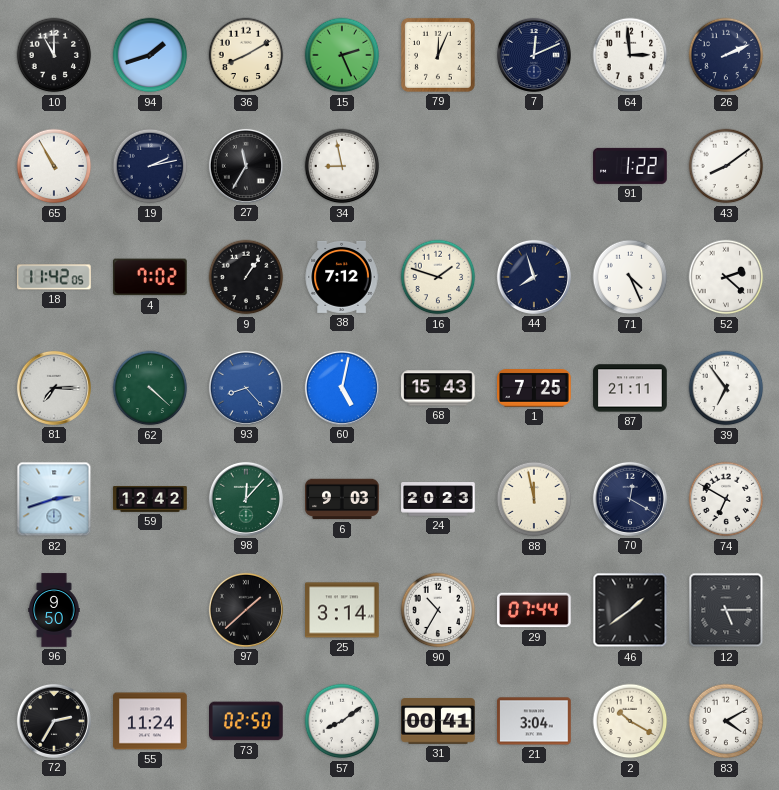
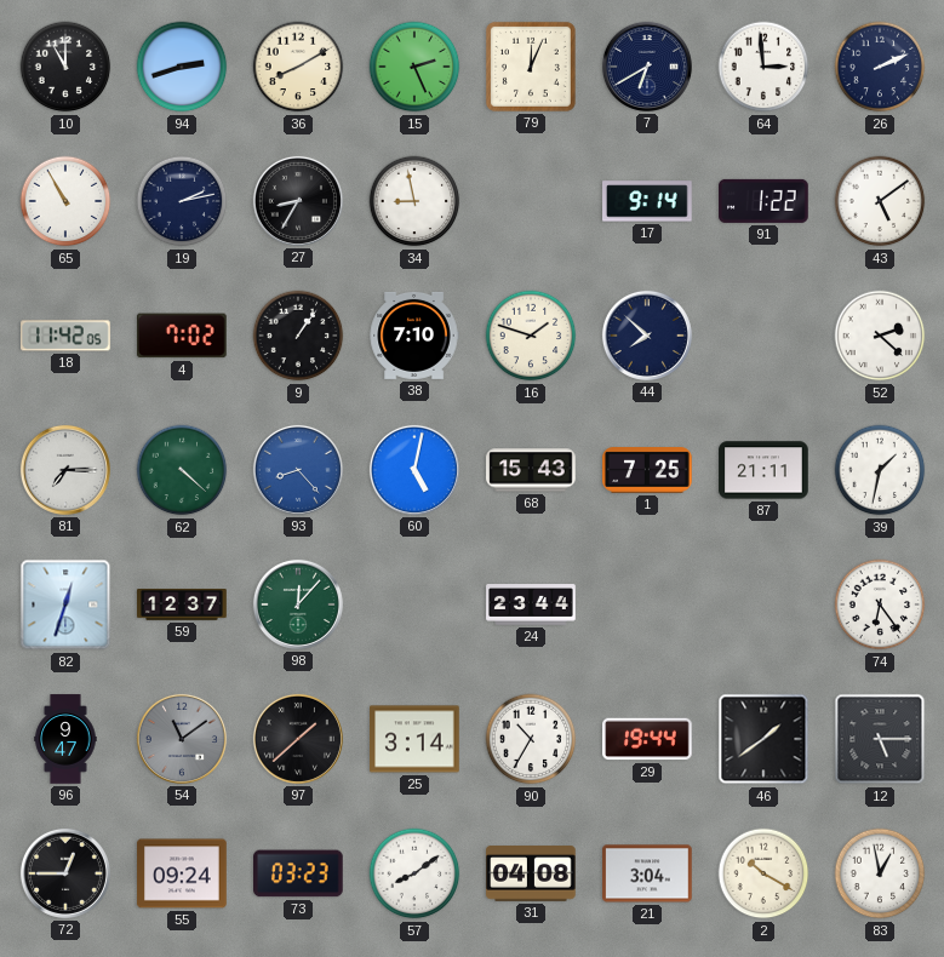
94: 1:42 -> 2:42
7: 12:11 -> 6:40
27: 11:35 -> 8:35
17: none -> 9:14
43: 8:09 -> 5:09
38: 7:12 -> 7:10
44: 7:57 -> 7:52
71: 4:26 -> none
39: 6:54 -> 1:32
82: 2:42 -> 12:33
59: 12:42 -> 12:37
6: 9:03 -> none
24: 20:23 -> 23:44
88: 11:58 -> none
70: 12:20 -> none
74: 6:50 -> 6:24
96: 9:50 -> 9:47
54: none -> 11:09
29: 07:44 -> 19:44
72: 2:35 -> 12:45
55: 11:24 -> 09:24
73: 02:50 -> 03:23
31: 00:41 -> 04:08
83: 4:10 -> 12:58
